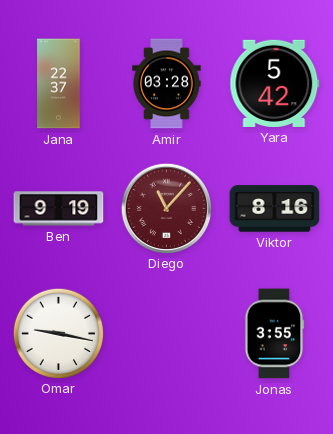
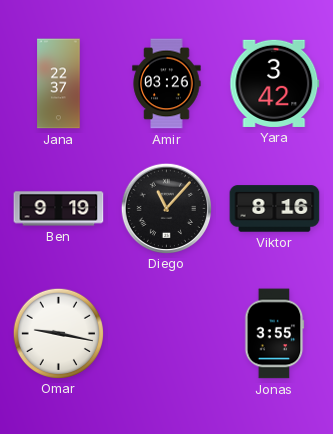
Amir: 03:28 -> 03:26
Yara: 5:42 -> 3:42
Diego dial: burgundy -> black
